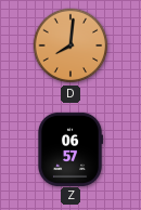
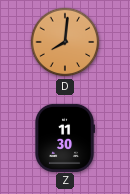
Z: 06:57 -> 11:30
